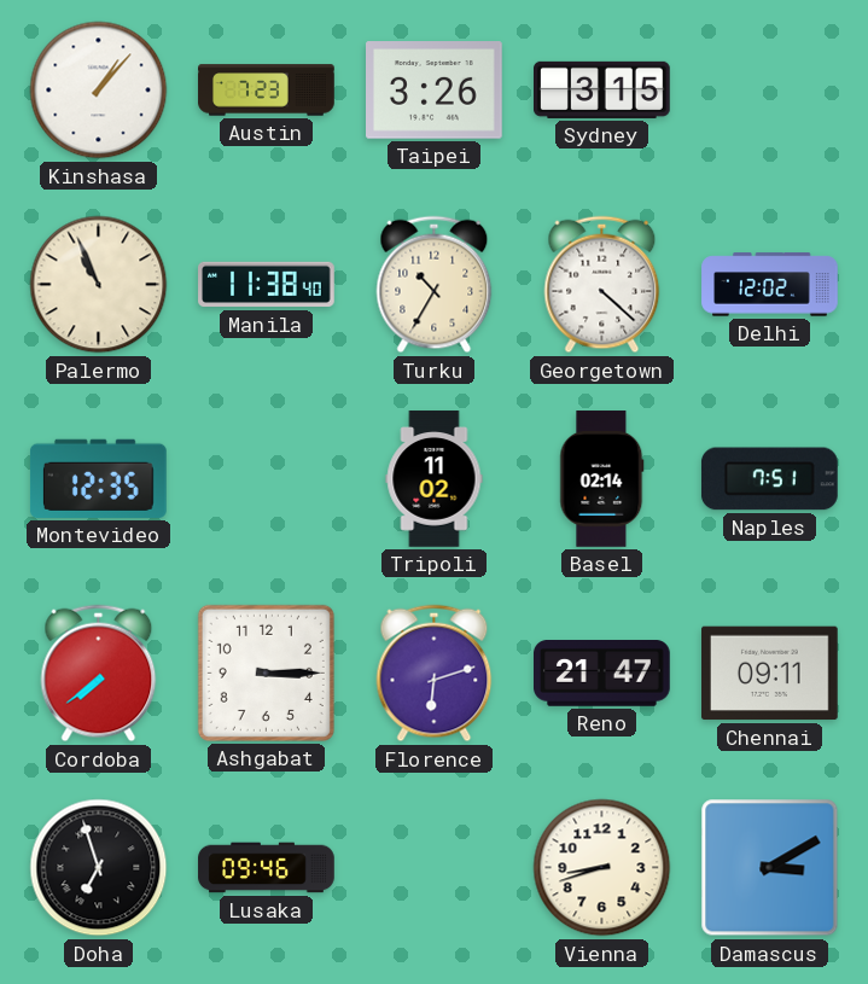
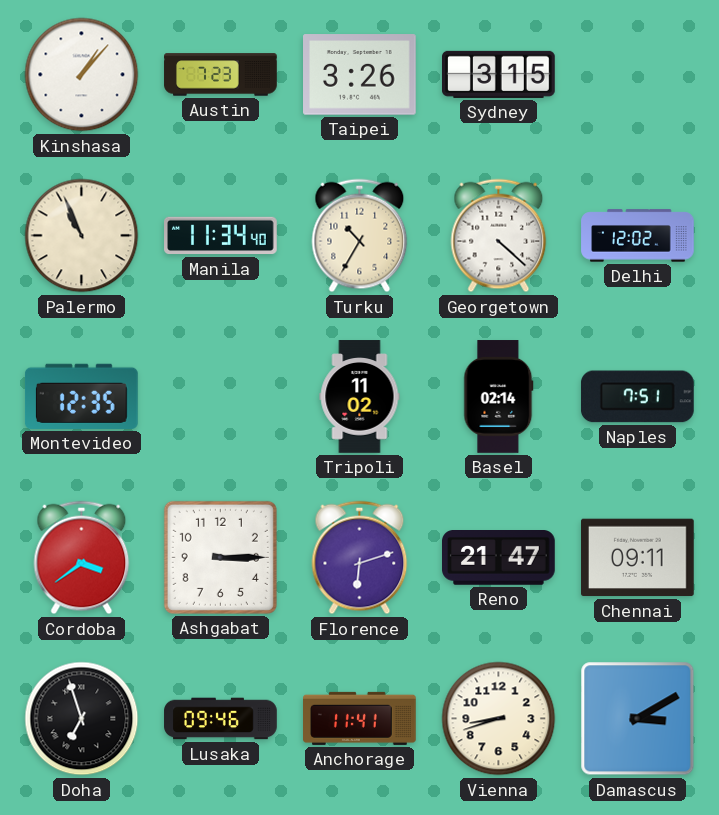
Manila: 11:38 -> 11:34
Cordoba: 7:39 -> 3:39
Anchorage: none -> 11:41
